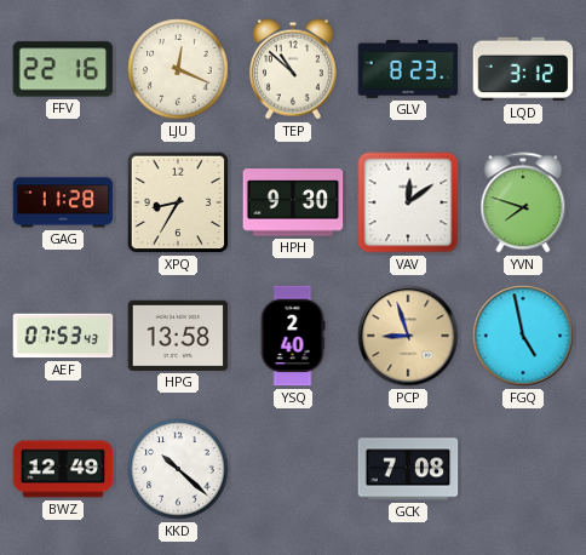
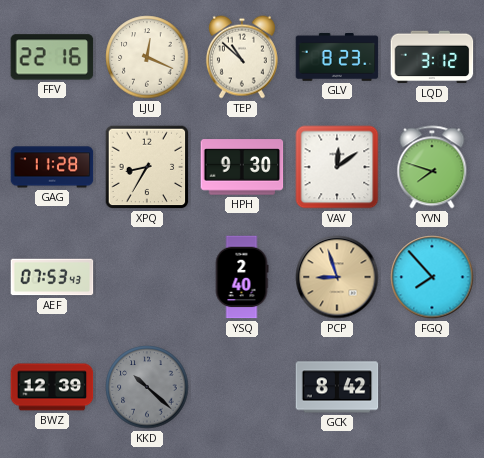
HPG: 13:58 -> none
FGQ: 4:58 -> 7:53
BWZ: 12:49 -> 12:39
KKD dial: white -> grey
GCK: 7:08 -> 8:42
